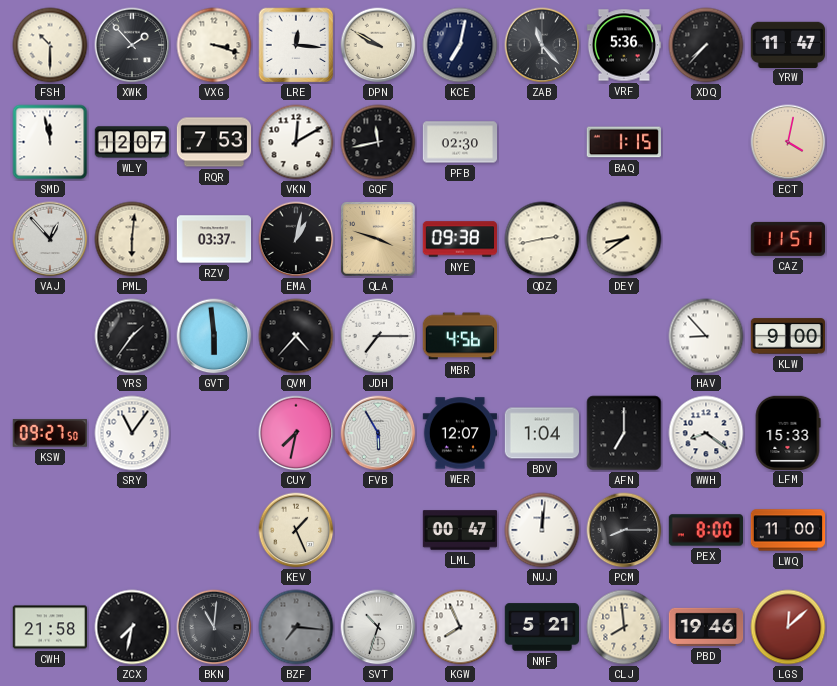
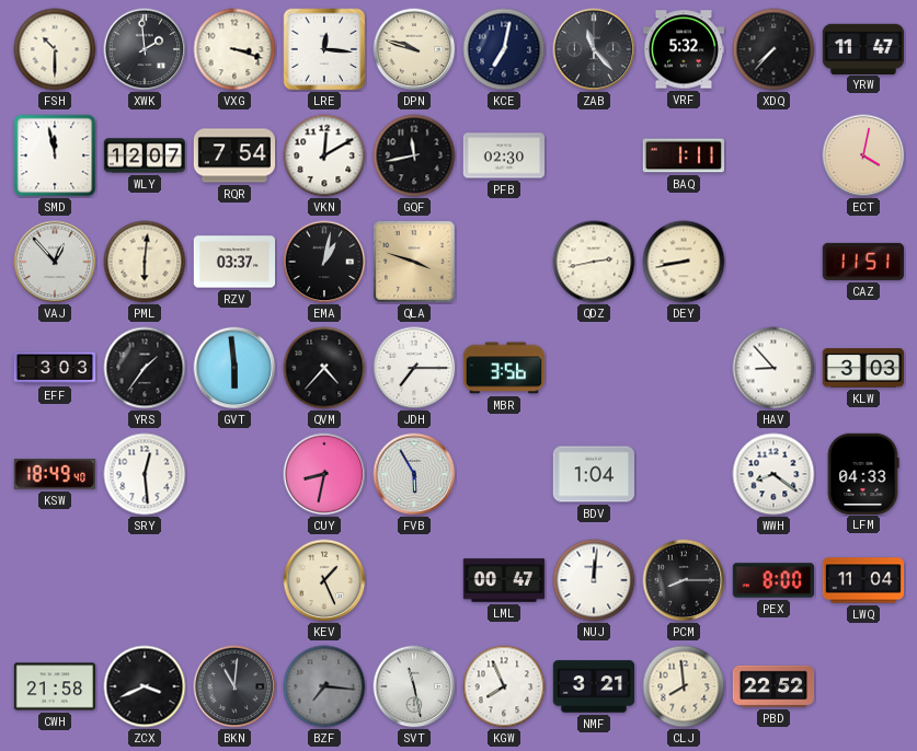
XWK: 1:53 -> 1:59
DPN: 9:50 -> 9:48
VRF: 5:36 -> 5:32
RQR: 7:53 -> 7:54
BAQ: 1:15 -> 1:11
NYE: 09:38 -> none
DEY: 8:39 -> 8:43
EFF: none -> 3:03
MBR: 4:56 -> 3:56
KLW: 9:00 -> 3:03
KSW: 09:27 -> 18:49
SRY: 11:06 -> 12:29
CUY: 7:32 -> 8:32
WER: 12:07 -> none
AFN: 7:00 -> none
LFM: 15:33 -> 04:33
LWQ: 11:00 -> 11:04
ZCX: 7:32 -> 3:41
SVT: 10:33 -> 11:28
NMF: 5:21 -> 3:21
PBD: 19:46 -> 22:52
LGS: 12:08 -> none
